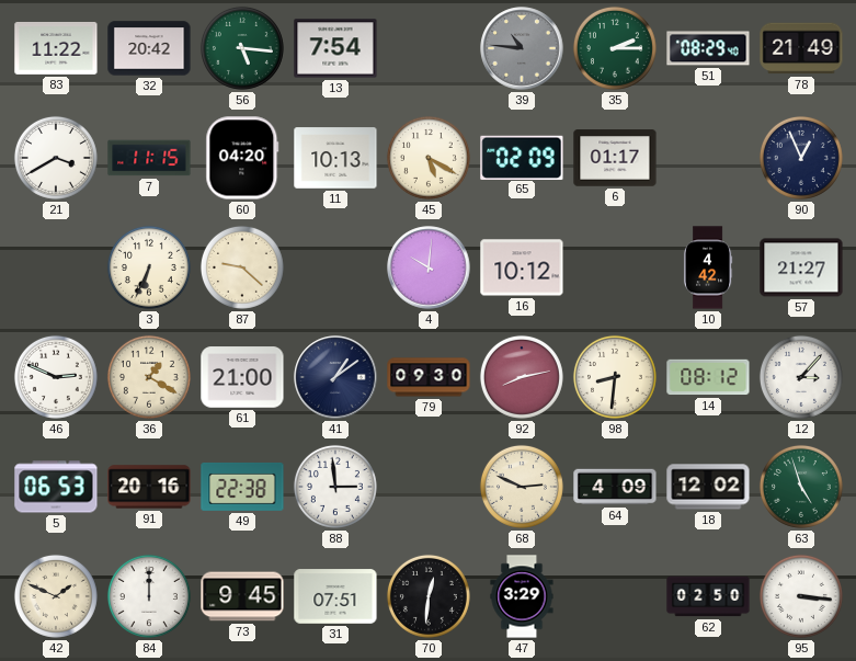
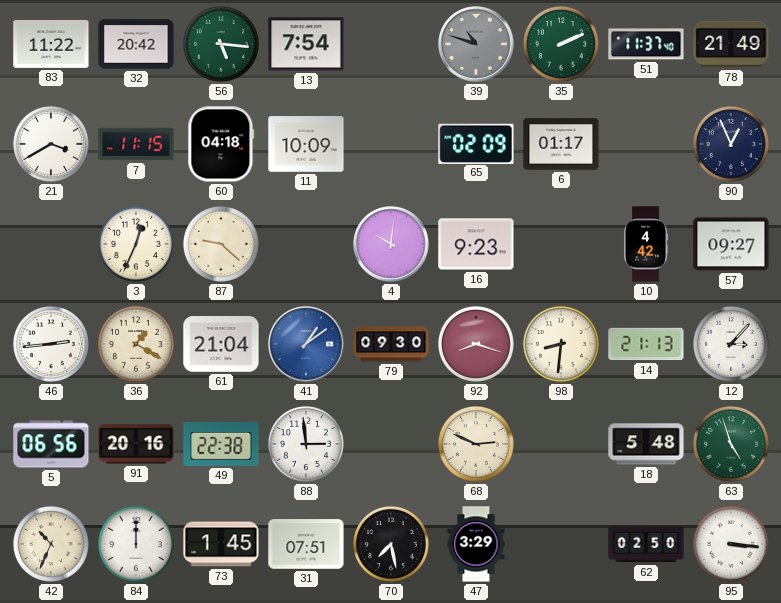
39: 10:46 -> 10:48
35: 2:15 -> 2:11
51: 08:29 -> 11:37
60: 04:20 -> 04:18
11: 10:13 -> 10:09
45: 5:20 -> none
3: 6:34 -> 12:34
16: 10:12 -> 9:23
57: 21:27 -> 09:27
46: 2:49 -> 2:44
61: 21:00 -> 21:04
41 dial: navy -> blue
92: 8:13 -> 8:18
14: 08:12 -> 21:13
5: 06:53 -> 06:56
64: 4:09 -> none
18: 12:02 -> 5:48
42: 1:49 -> 10:34
73: 9:45 -> 1:45
70: 12:31 -> 7:28
